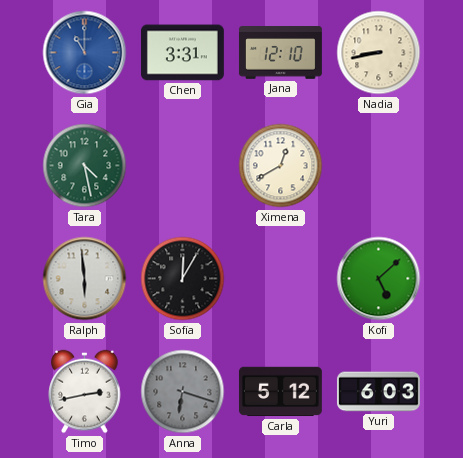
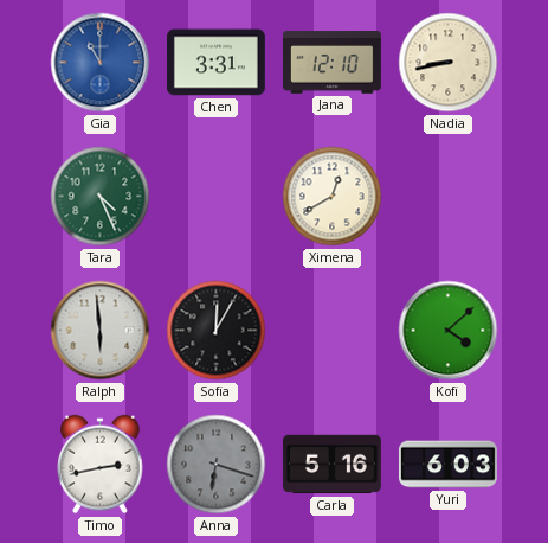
Tara: 4:28 -> 4:26
Kofi: 5:08 -> 4:08
Carla: 5:12 -> 5:16
